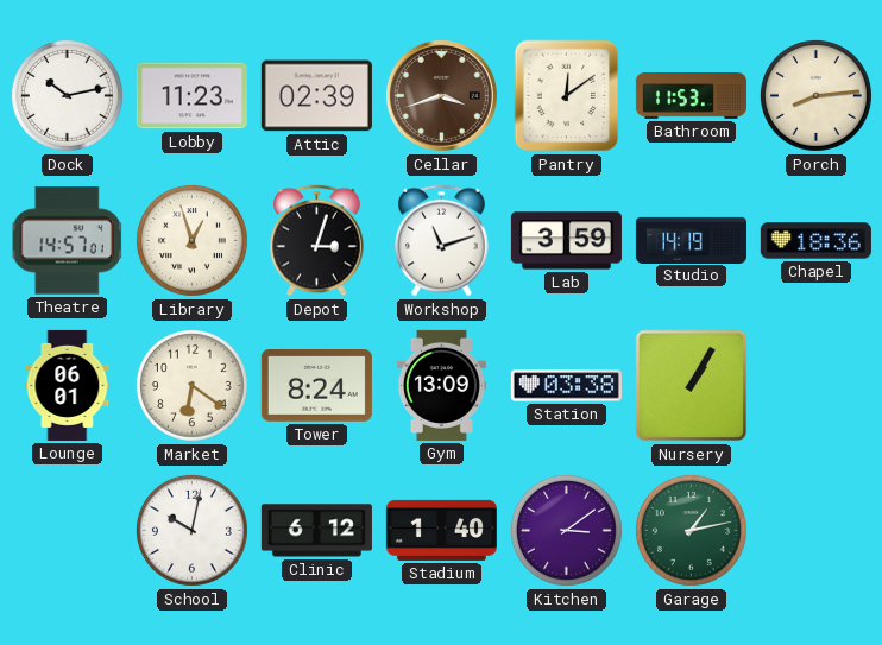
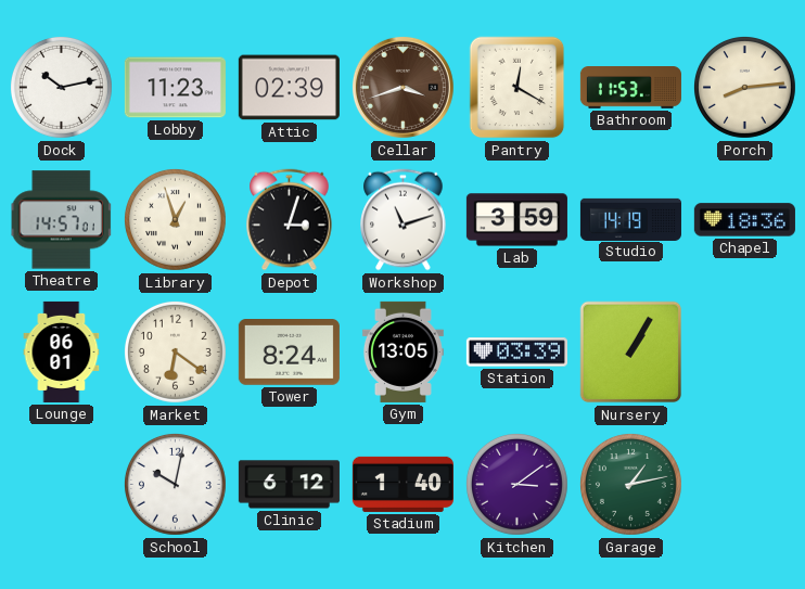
Pantry: 12:09 -> 12:20
Gym: 13:09 -> 13:05
Station: 03:38 -> 03:39
